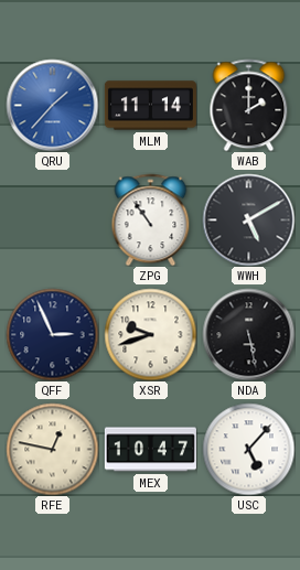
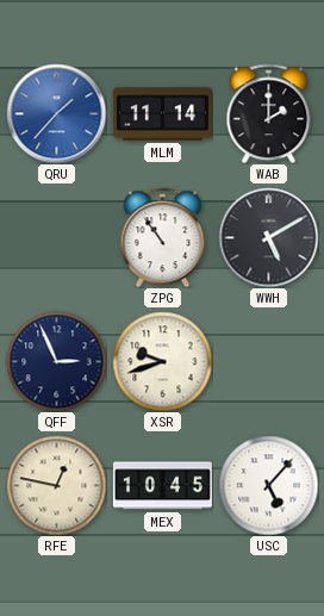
NDA: 5:28 -> none
MEX: 10:47 -> 10:45
